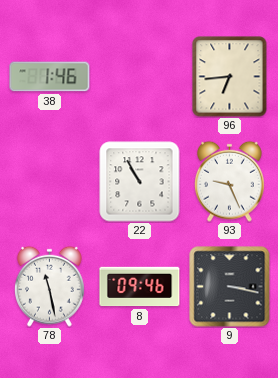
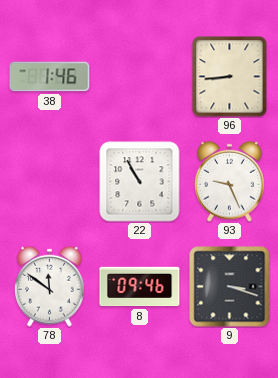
96: 6:44 -> 8:44
78: 11:28 -> 11:51
9: 3:17 -> 3:18
